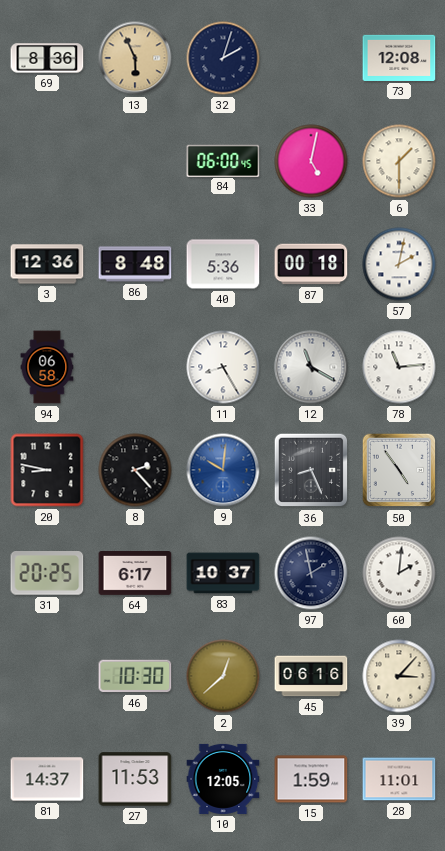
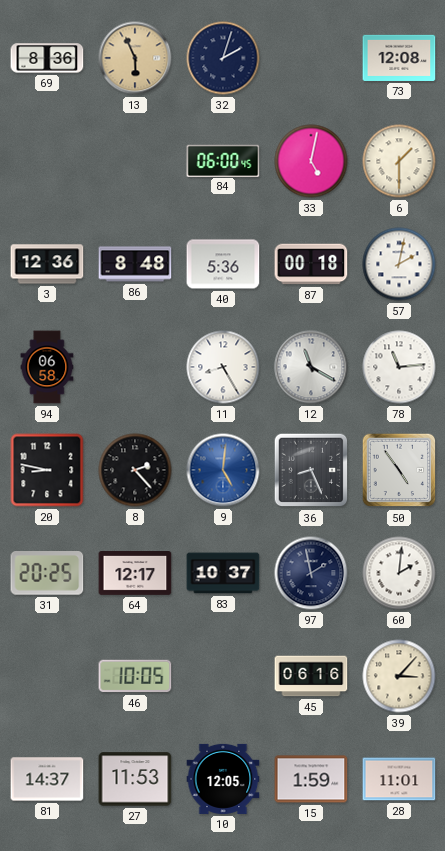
9: 10:01 -> 5:01
64: 6:17 -> 12:17
46: 10:30 -> 10:05
2: 12:38 -> none
